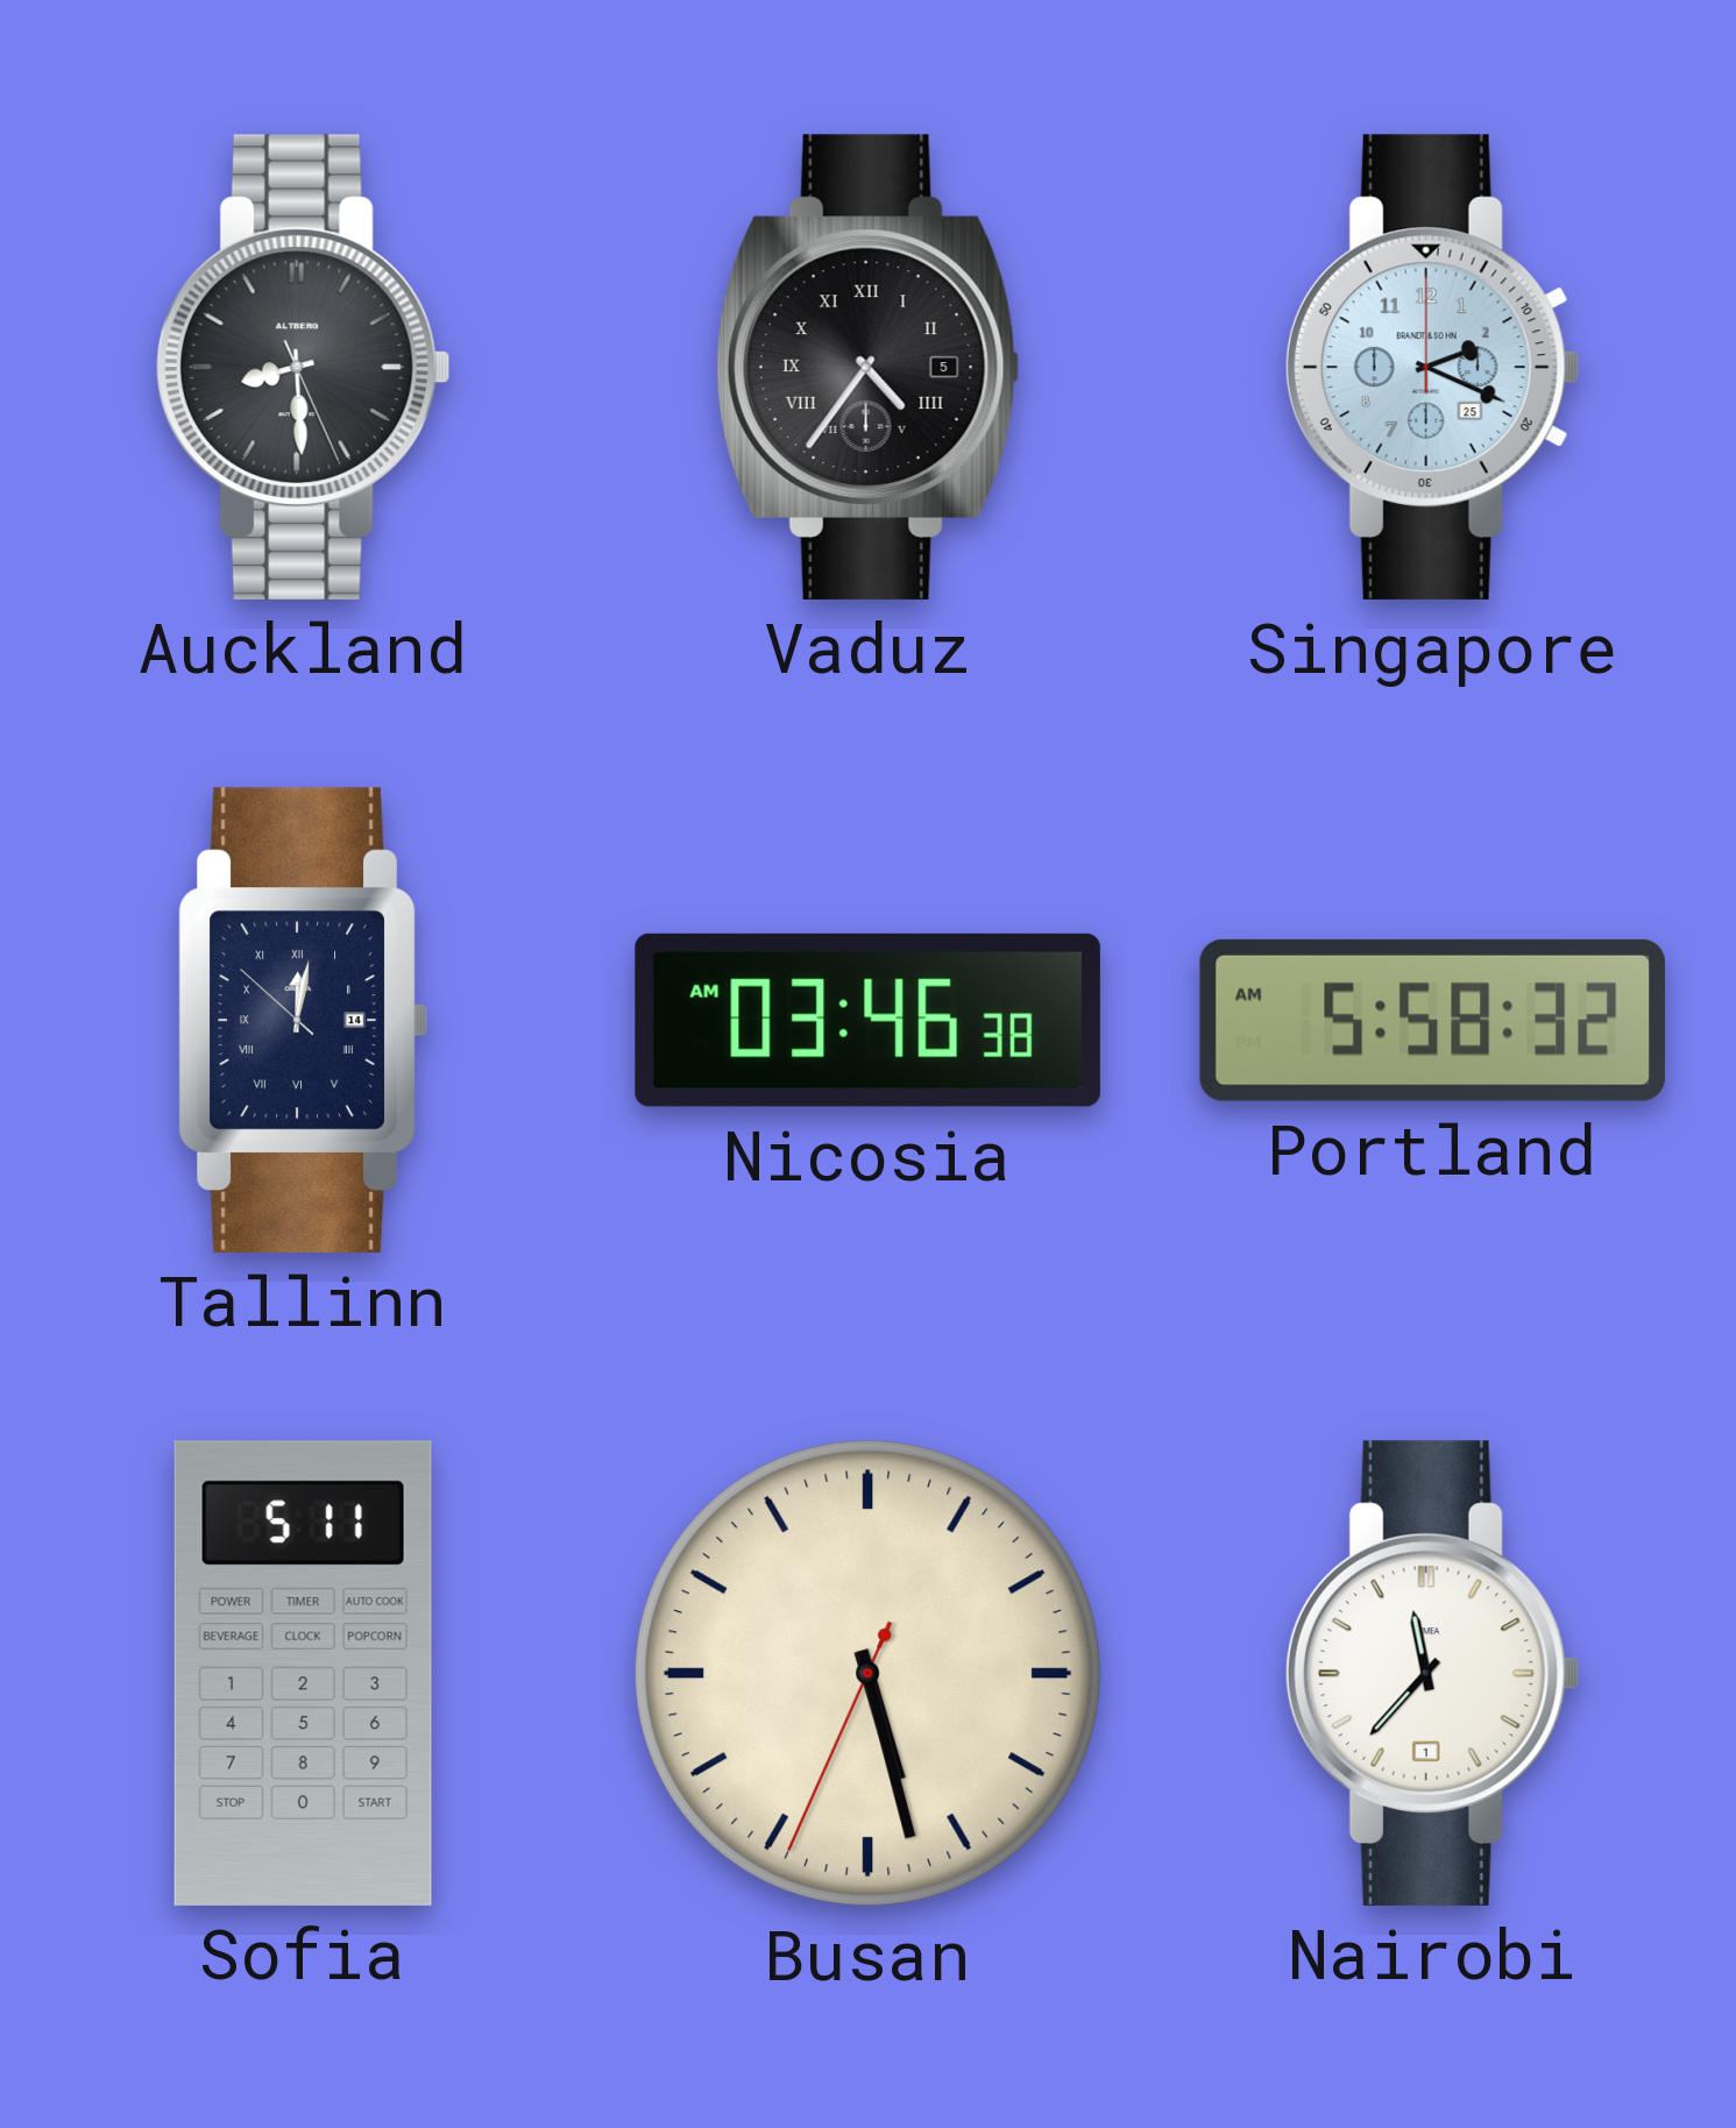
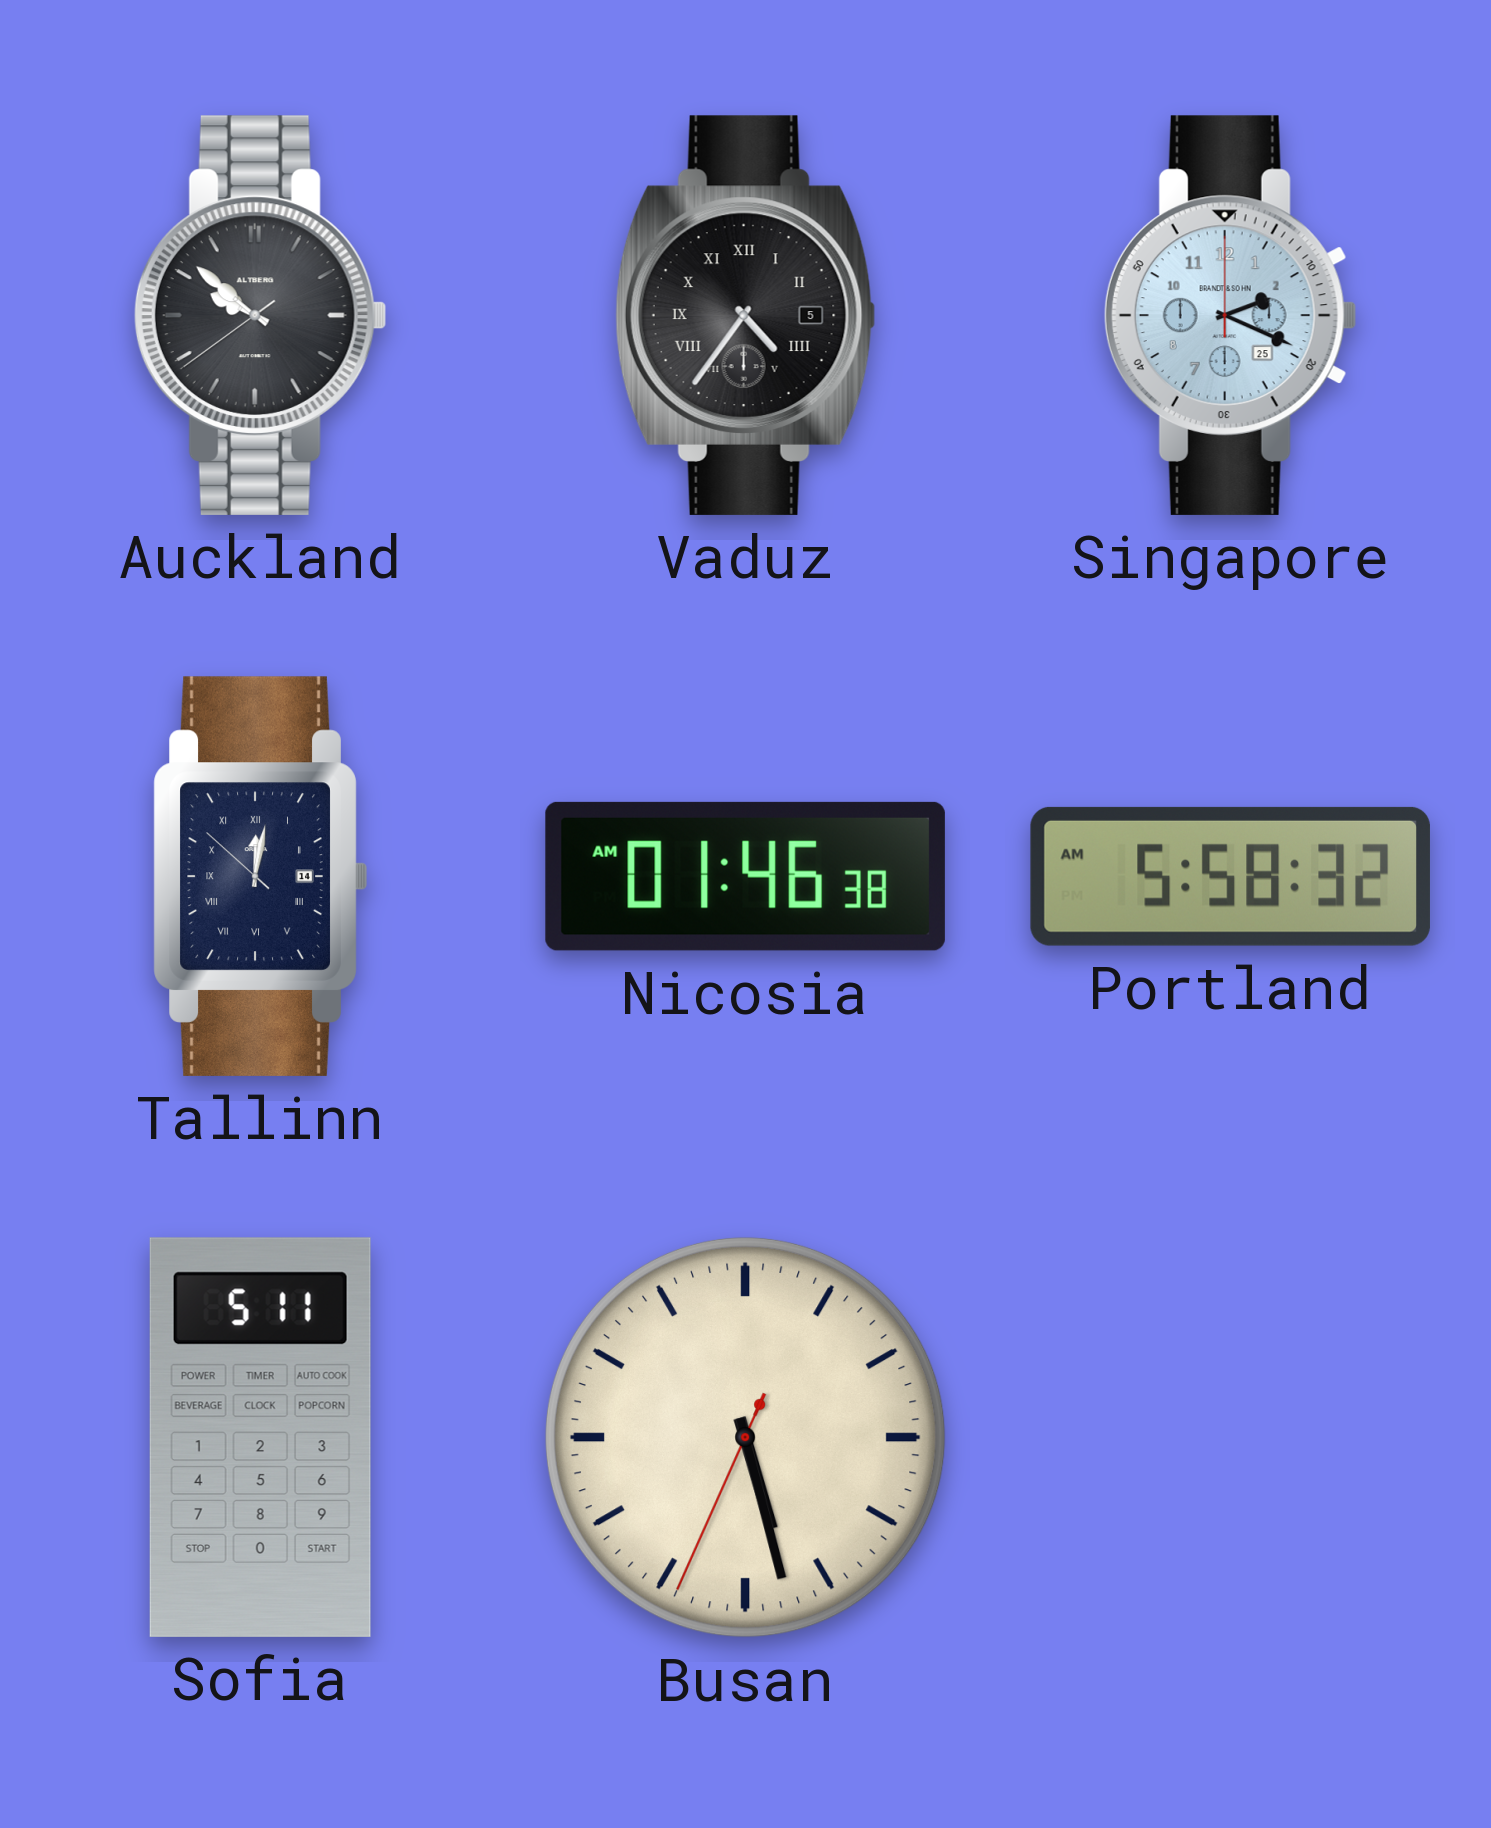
Auckland: 8:29 -> 9:51
Nicosia: 03:46 -> 01:46
Nairobi: 11:37 -> none
